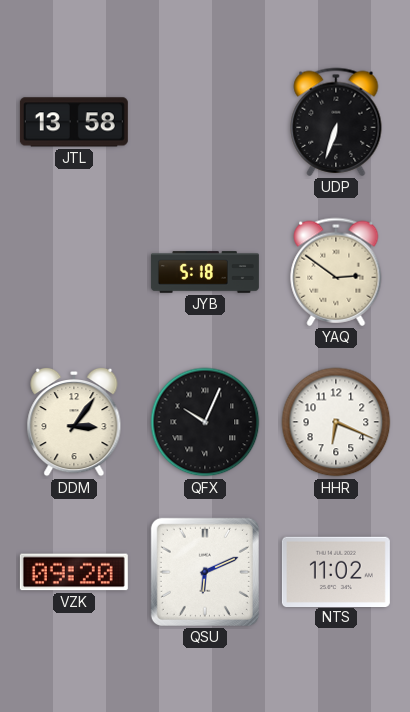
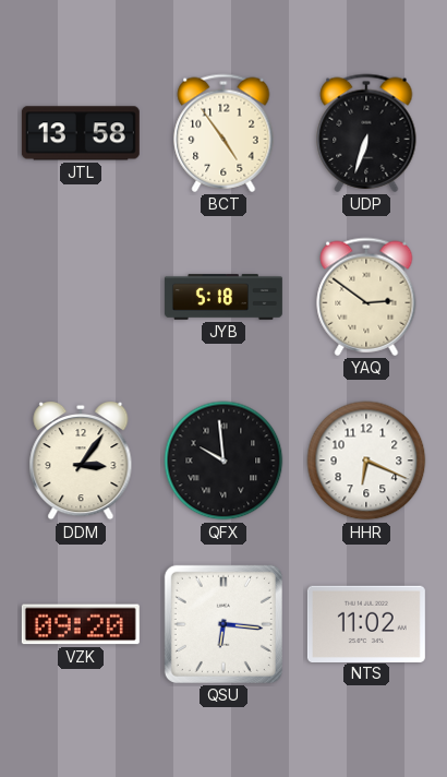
BCT: none -> 4:54
QFX: 10:04 -> 9:59
QSU: 6:11 -> 6:16
